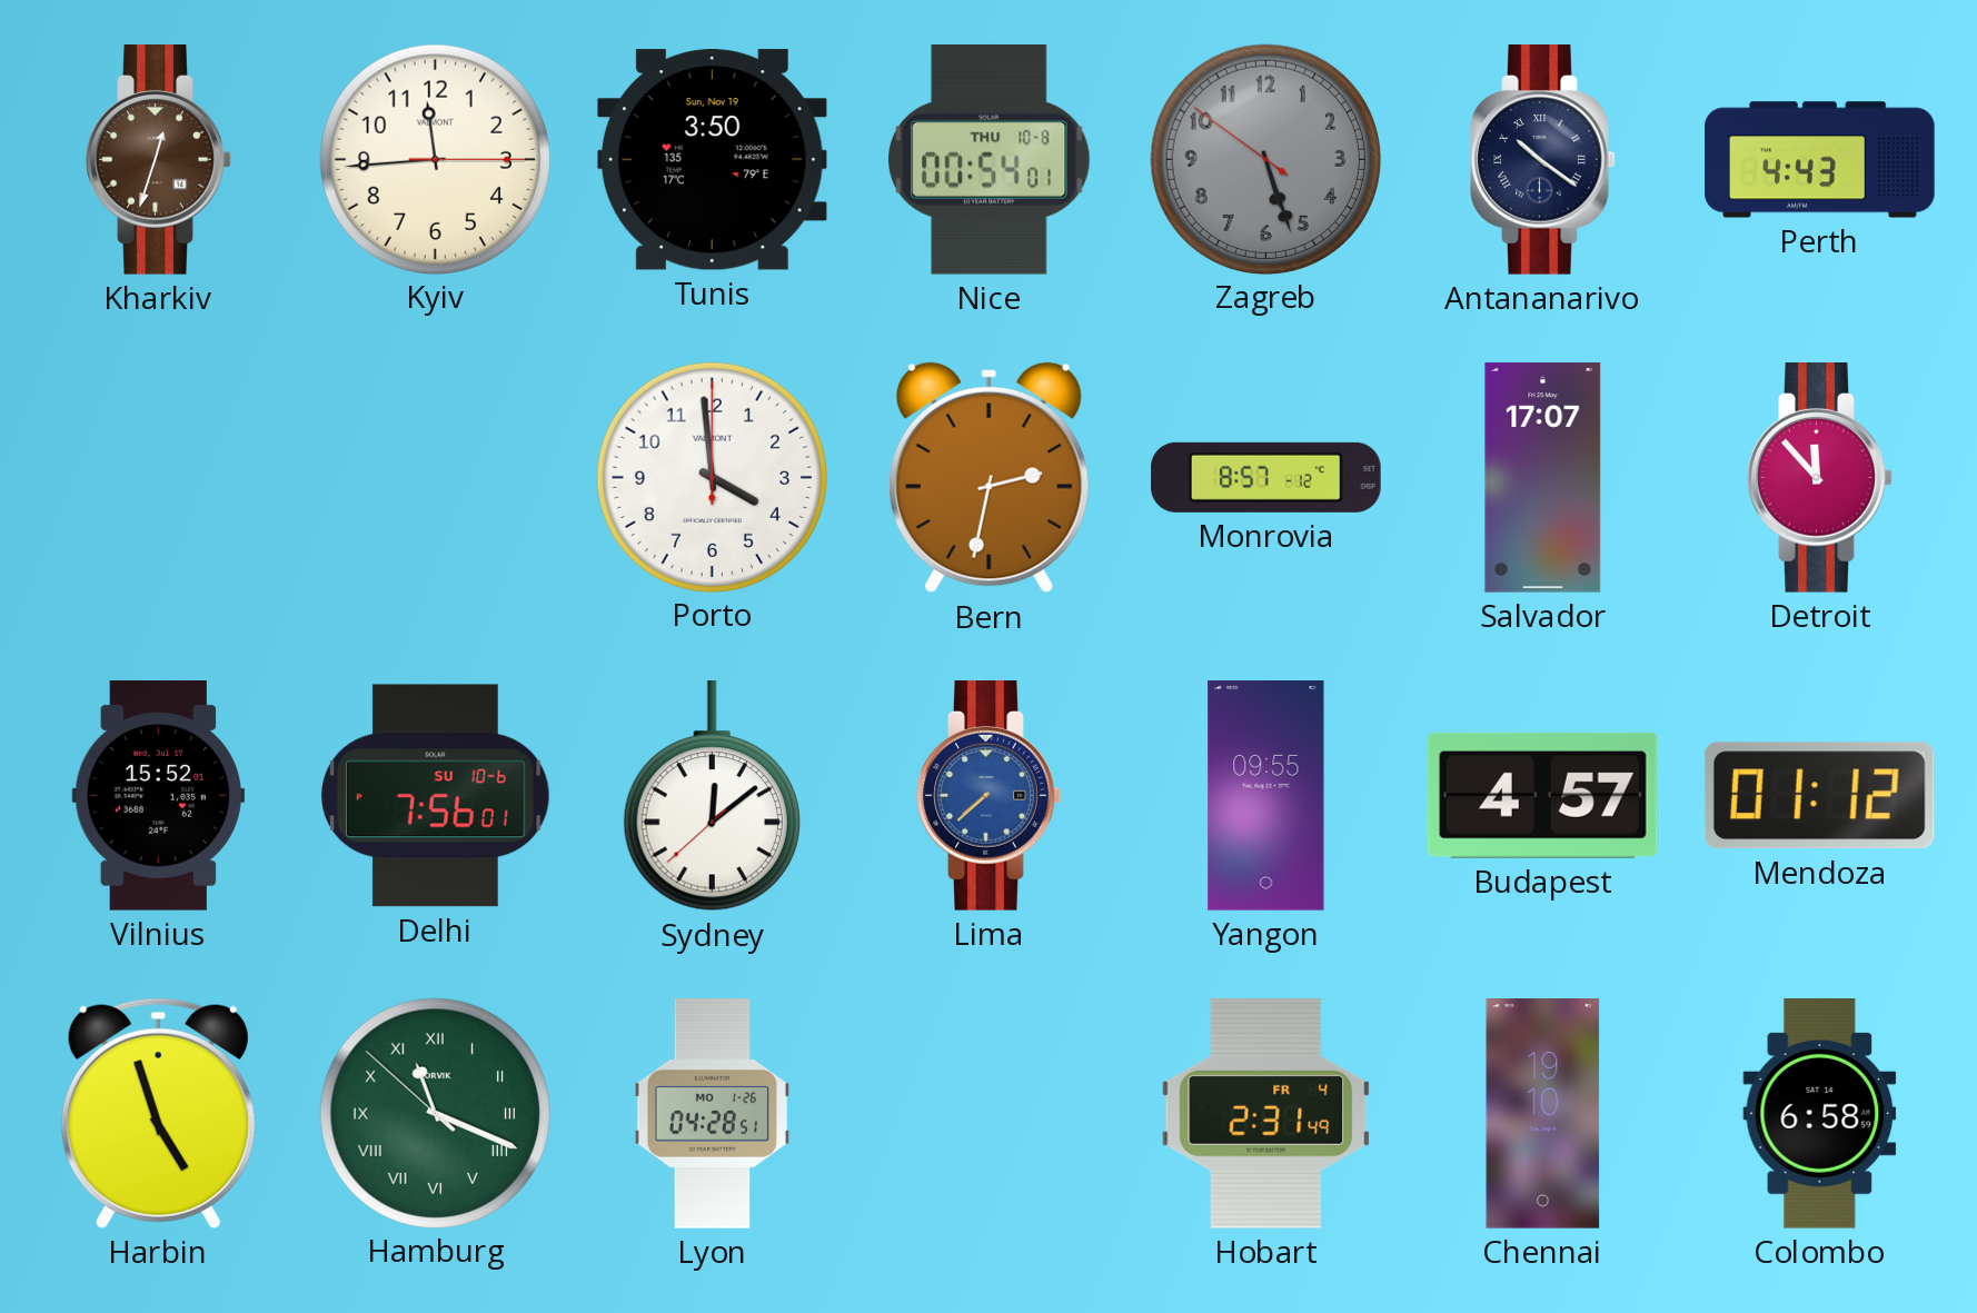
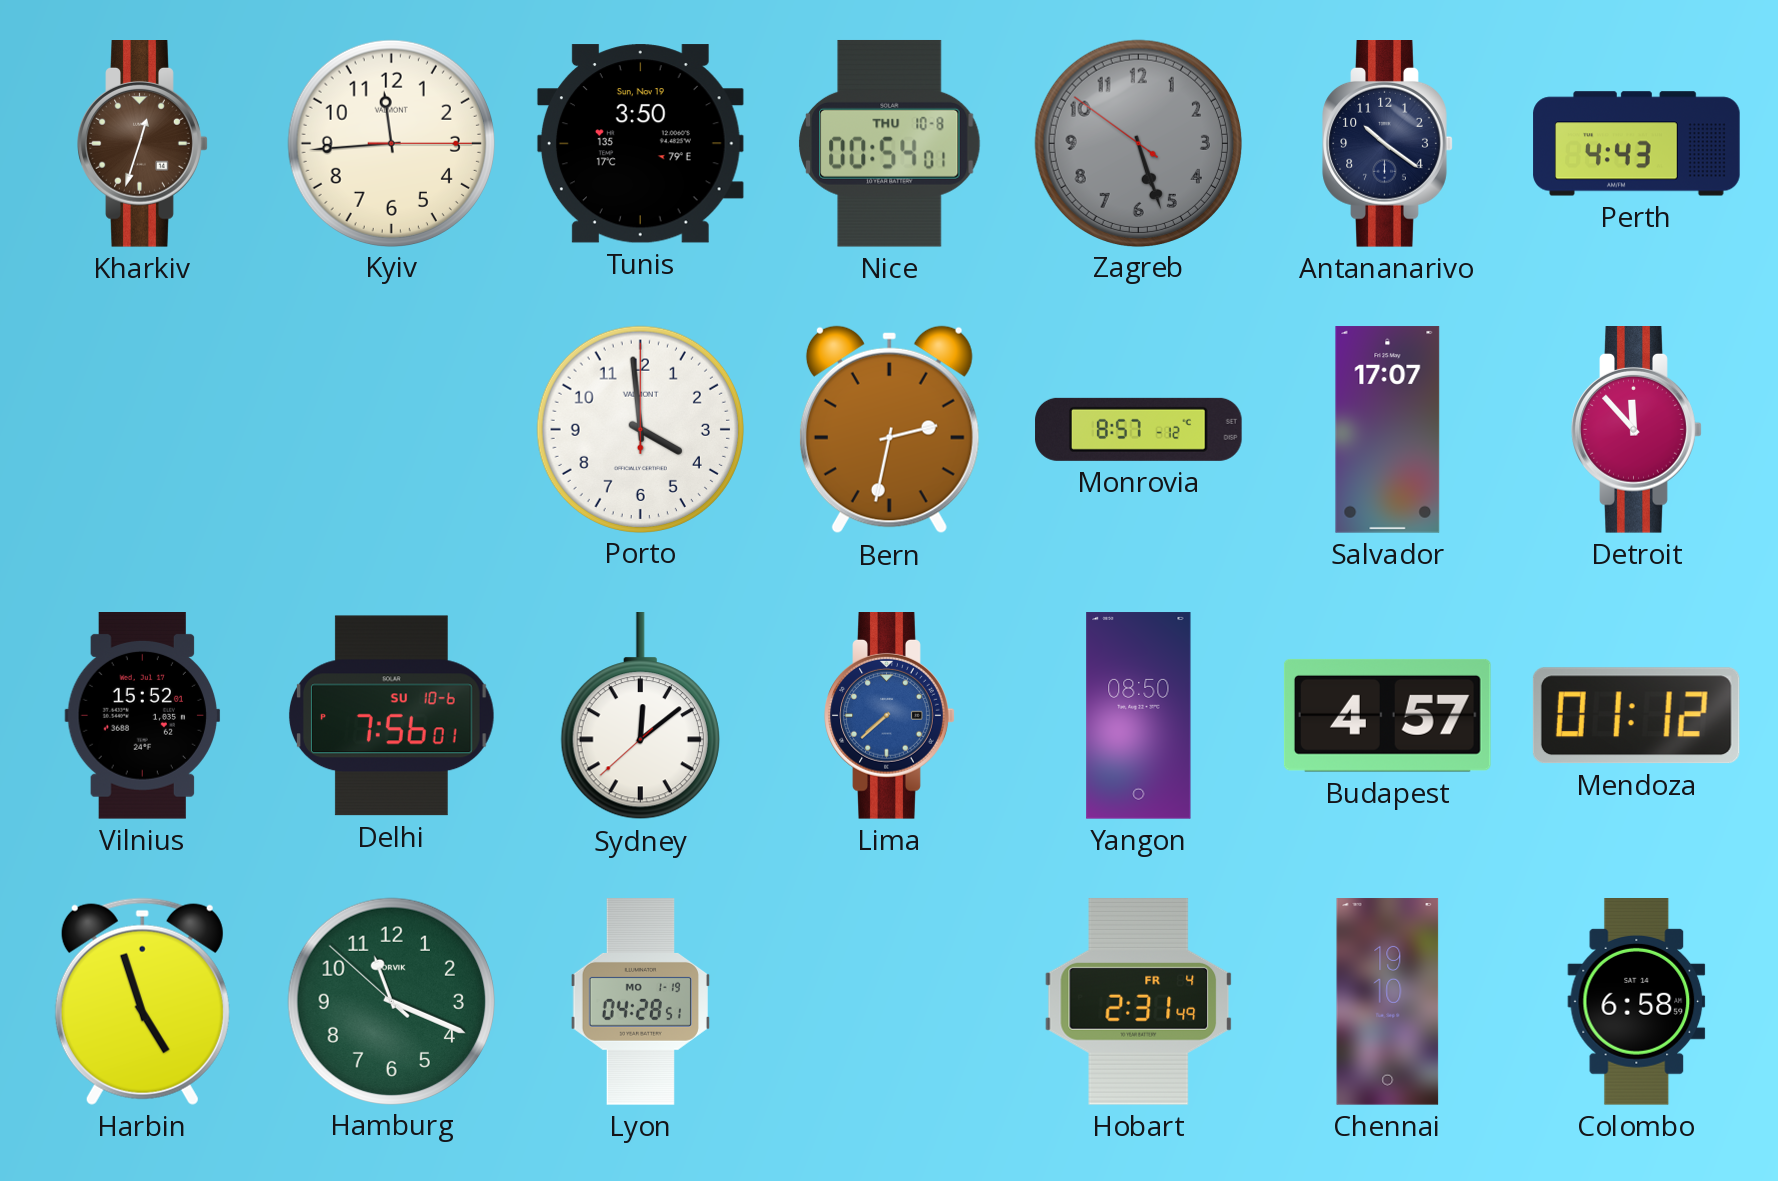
Antananarivo numerals: Roman -> Arabic
Yangon: 09:55 -> 08:50
Hamburg numerals: Roman -> Arabic
Lyon date: MO 1-26 -> MO 1-19
